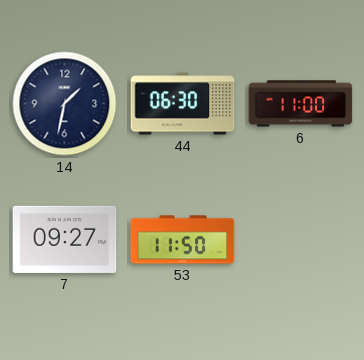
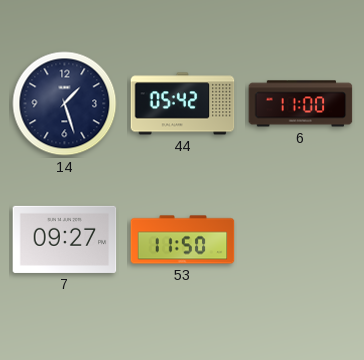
14: 1:32 -> 1:27
44: 06:30 -> 05:42
